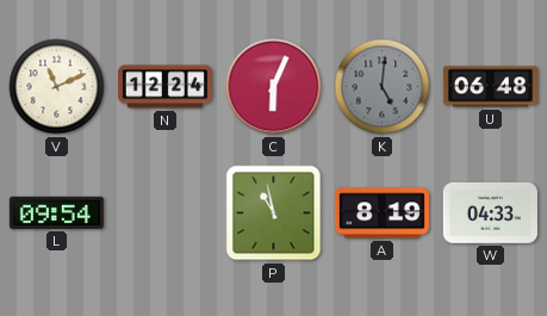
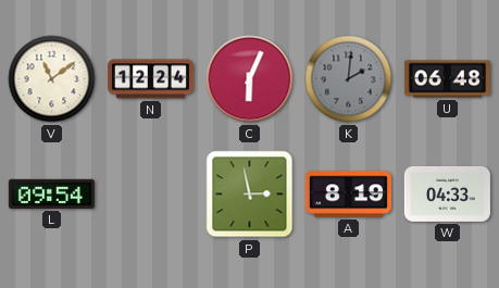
V: 11:11 -> 11:09
K: 5:01 -> 2:01
P: 10:58 -> 2:58
